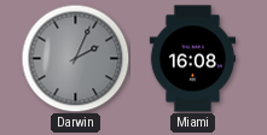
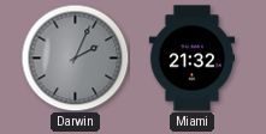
Miami: 16:08 -> 21:32
